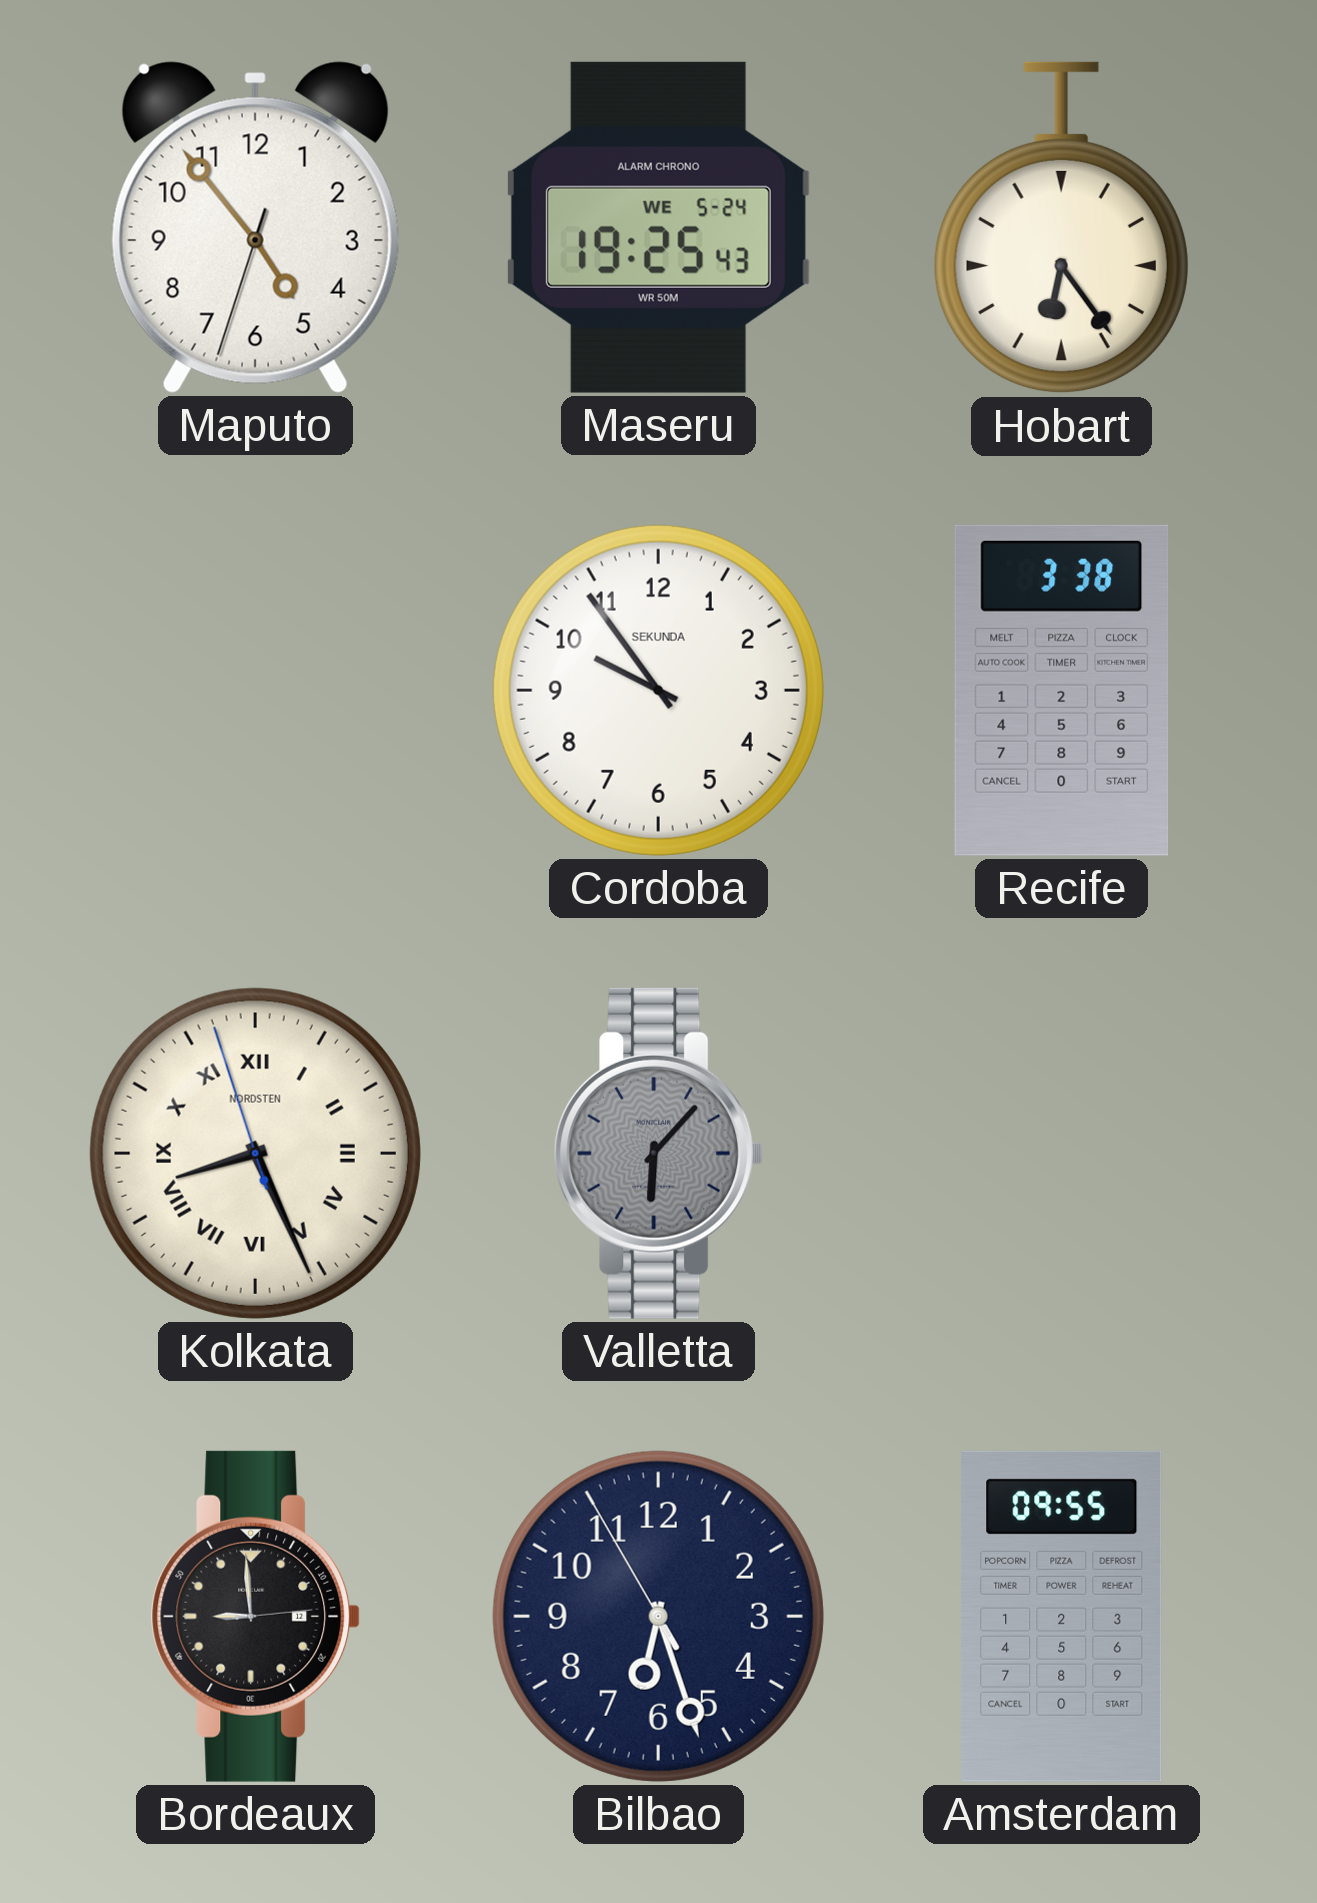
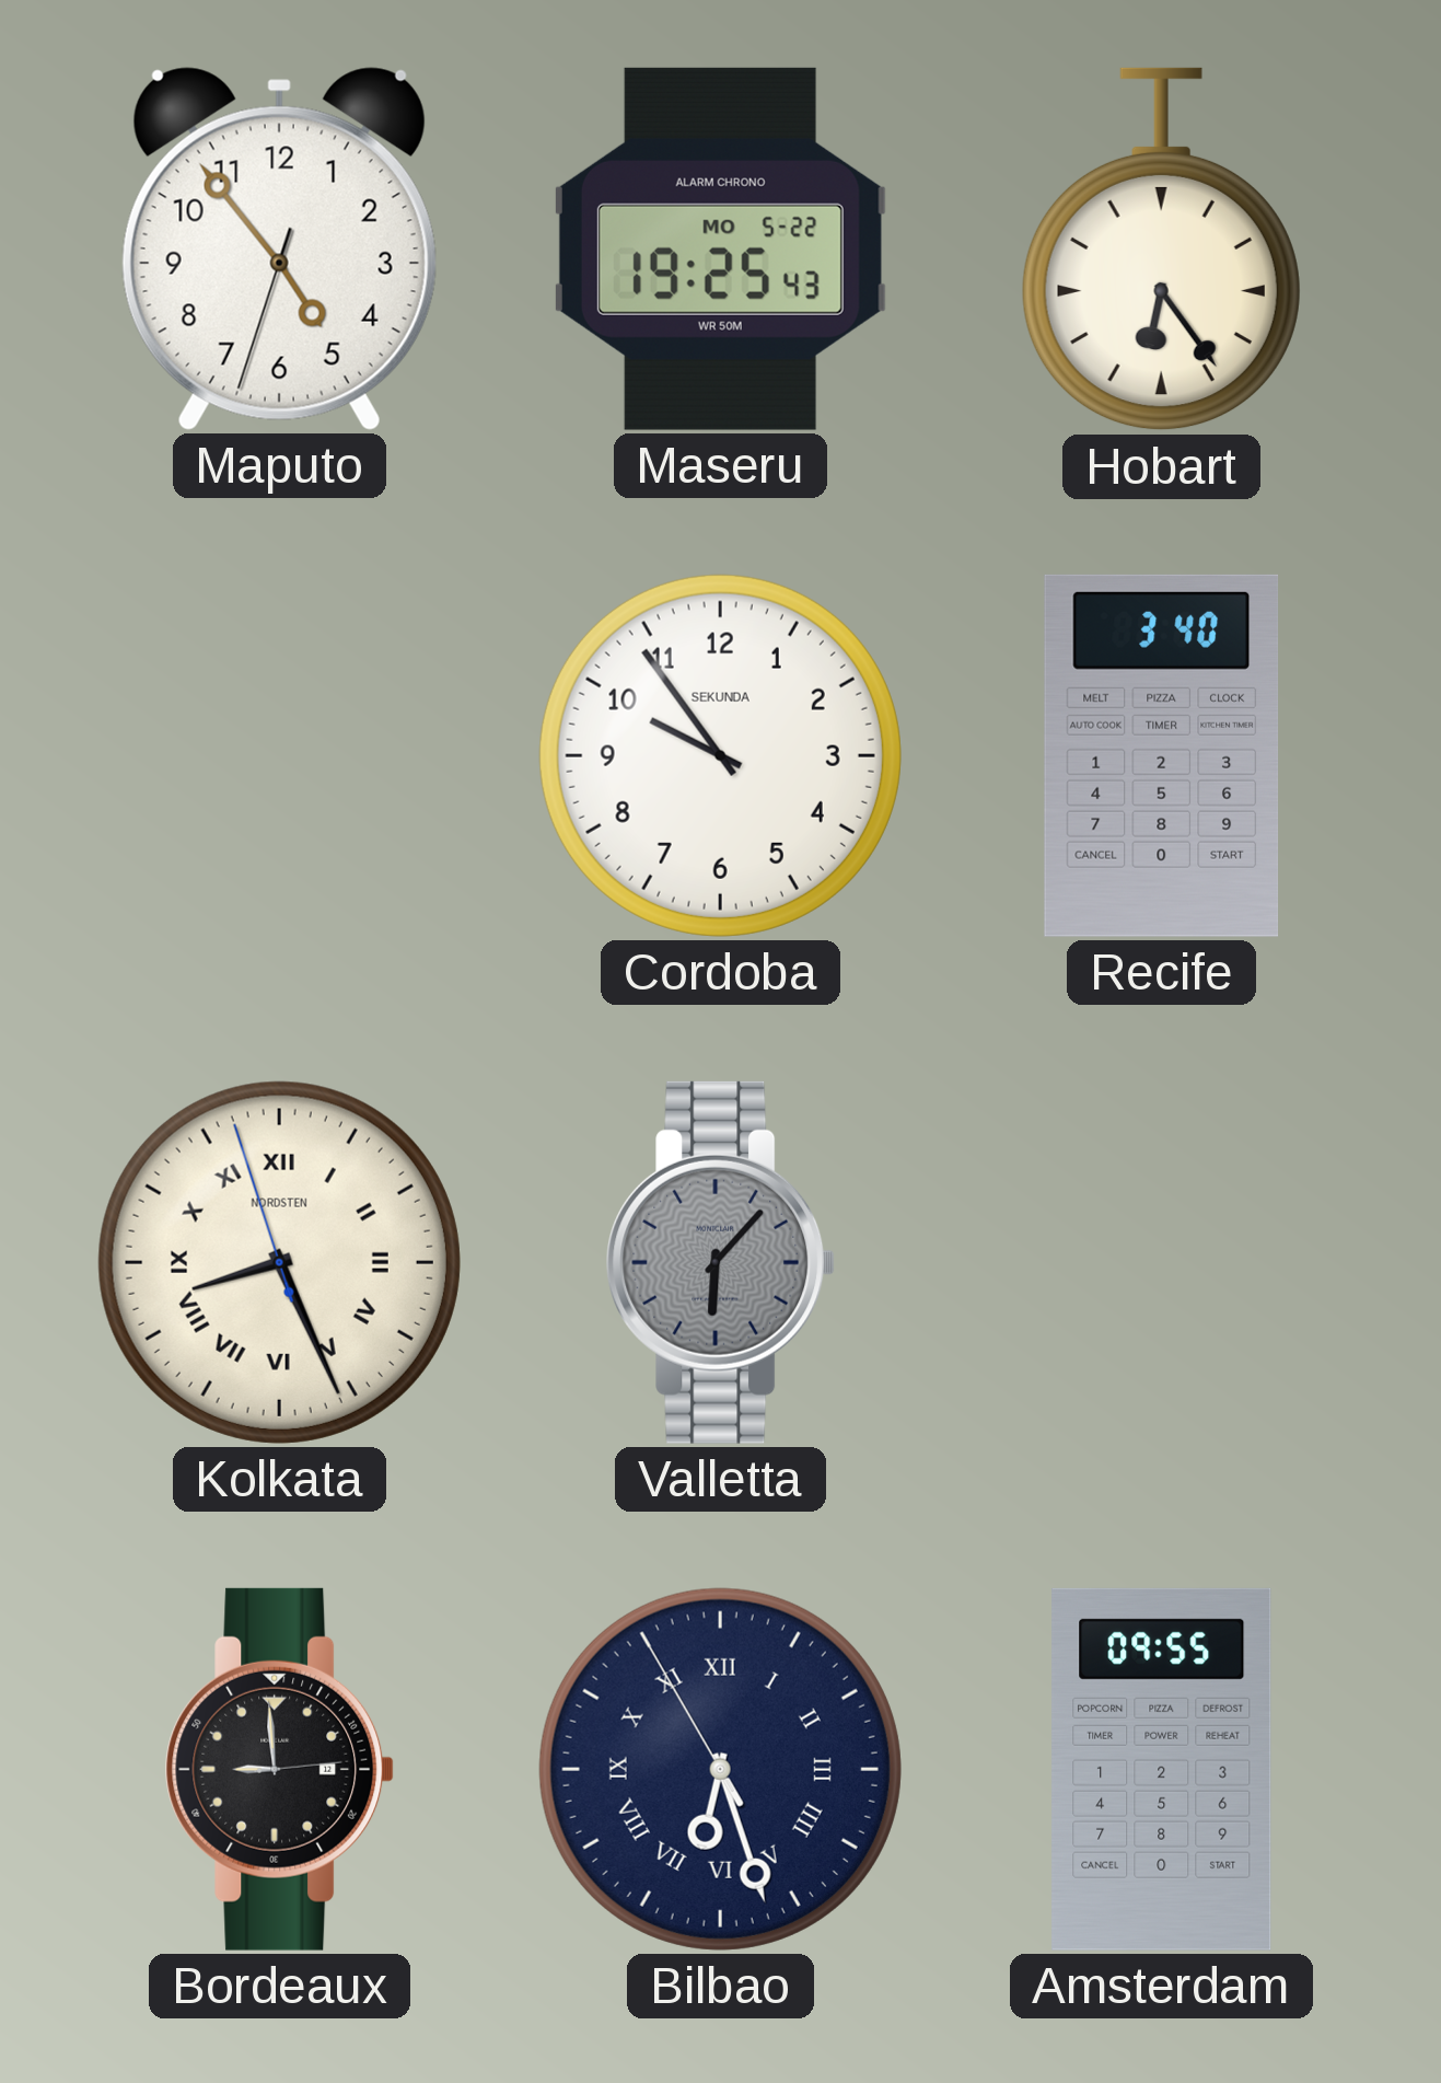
Maseru date: WE 5-24 -> MO 5-22
Recife: 3:38 -> 3:40
Bilbao numerals: Arabic -> Roman
